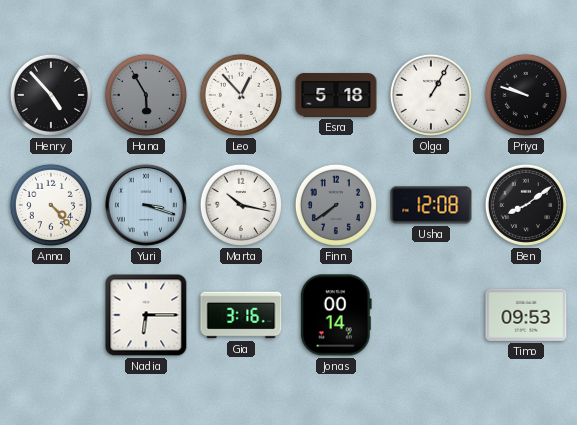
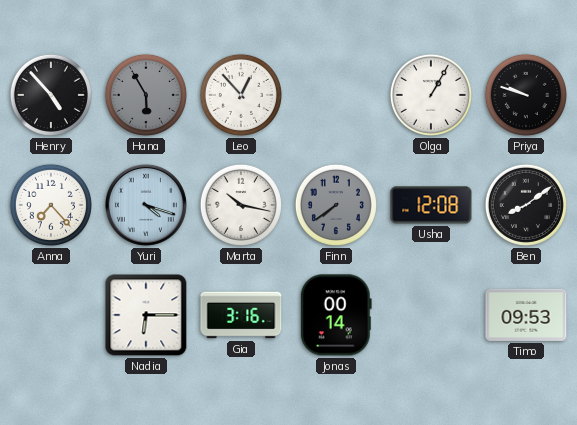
Esra: 5:18 -> none
Anna: 4:23 -> 7:23
Yuri: 3:18 -> 4:18
